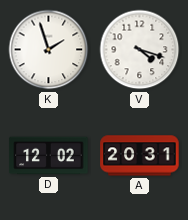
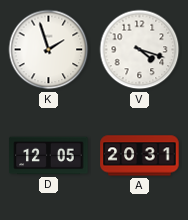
D: 12:02 -> 12:05
